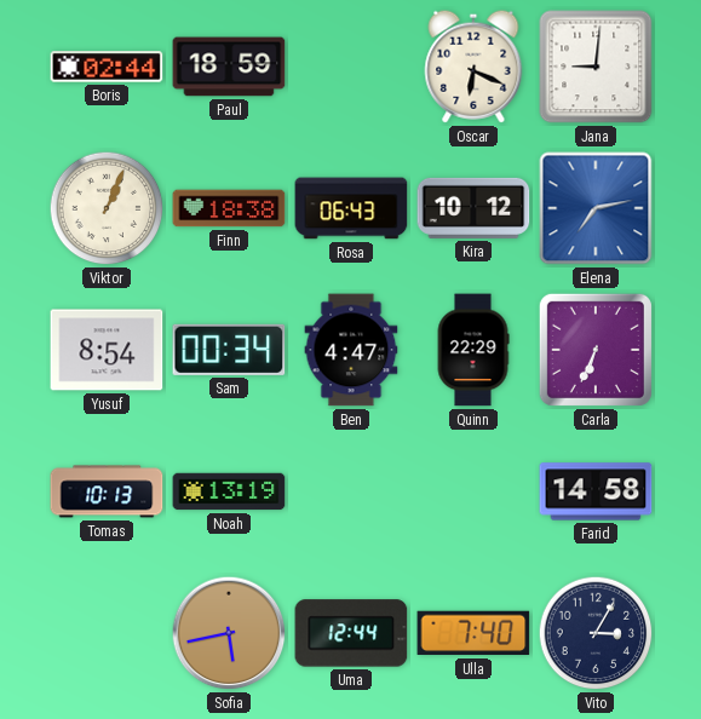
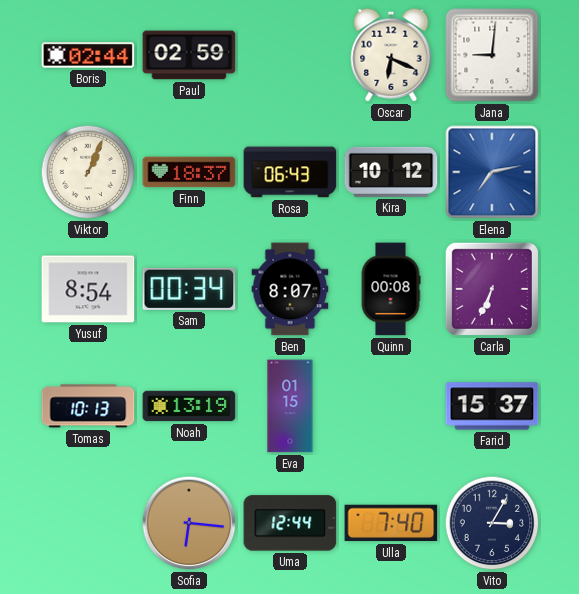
Paul: 18:59 -> 02:59
Finn: 18:38 -> 18:37
Ben: 4:47 -> 8:07
Quinn: 22:29 -> 00:08
Eva: none -> 01:15
Farid: 14:58 -> 15:37
Sofia: 5:43 -> 6:16
